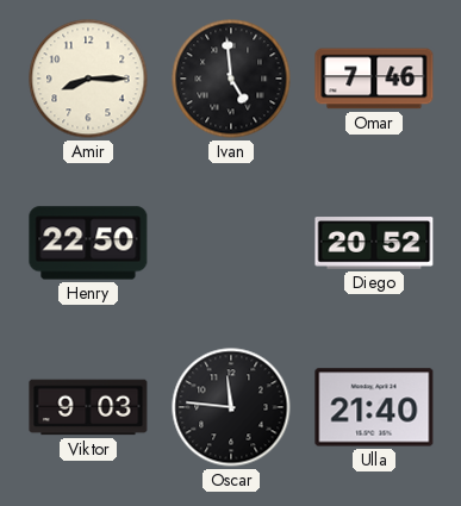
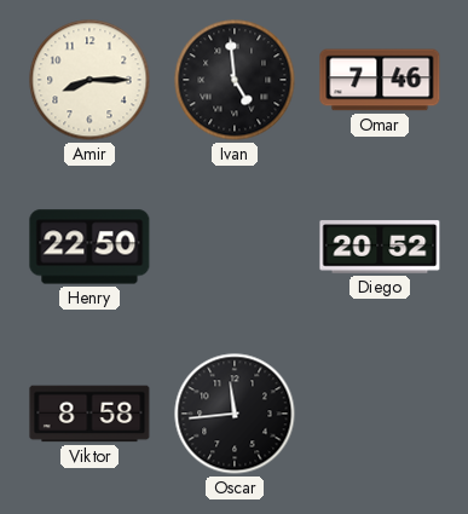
Viktor: 9:03 -> 8:58
Oscar: 11:46 -> 11:44
Ulla: 21:40 -> none
